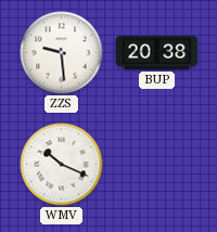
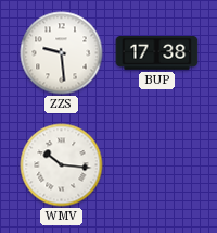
BUP: 20:38 -> 17:38
WMV: 10:19 -> 10:16
